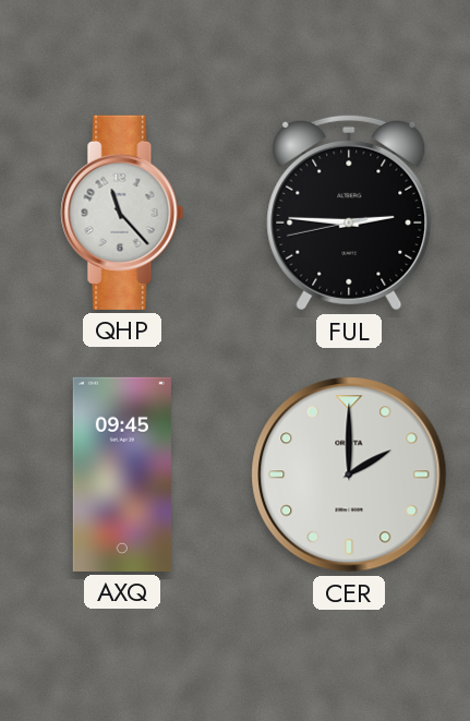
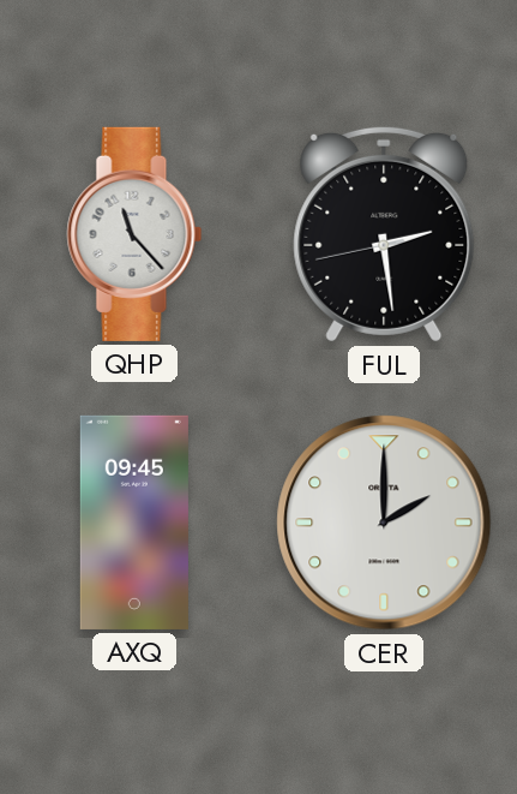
FUL: 2:45 -> 2:28
